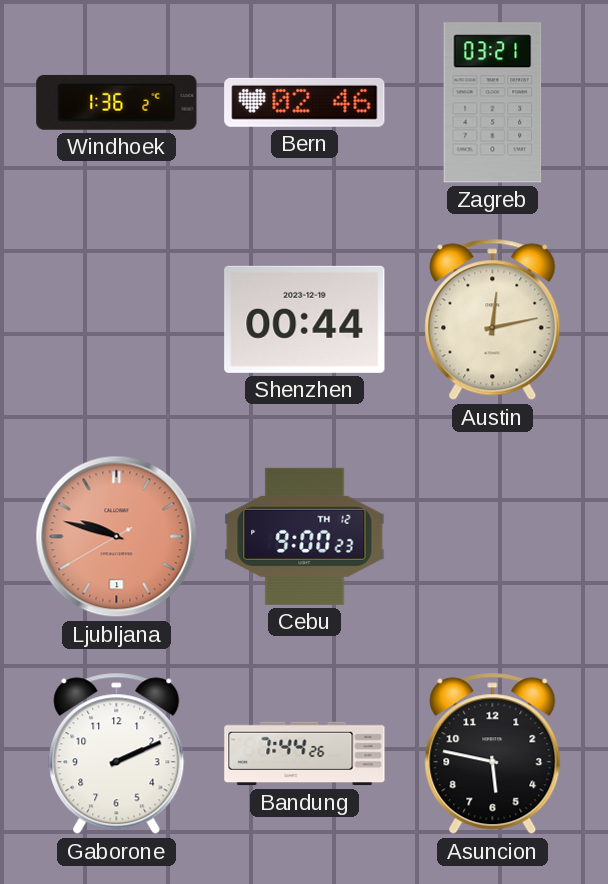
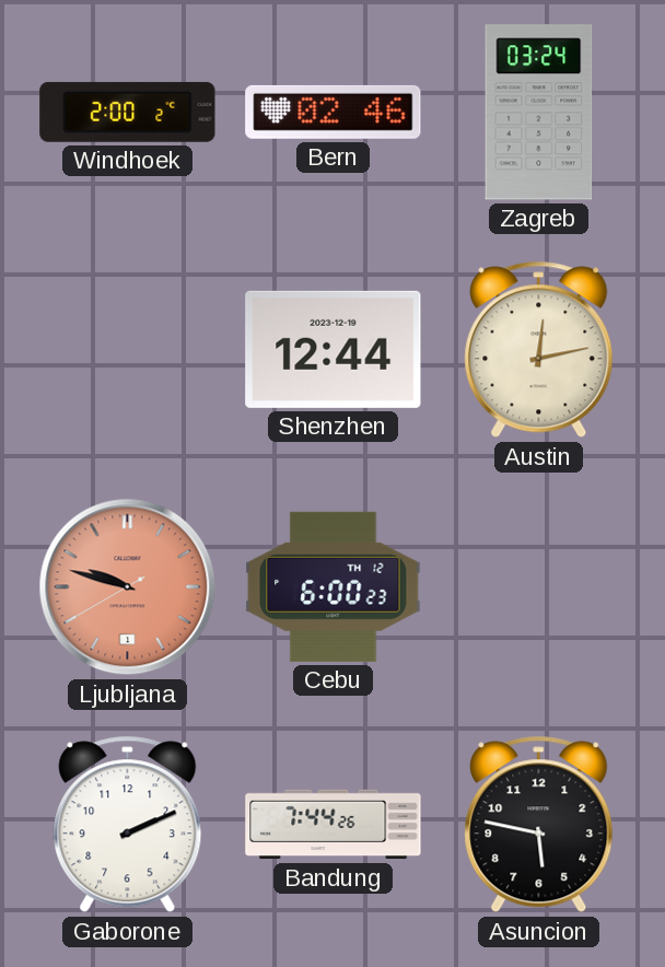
Windhoek: 1:36 -> 2:00
Zagreb: 03:21 -> 03:24
Shenzhen: 00:44 -> 12:44
Cebu: 9:00 -> 6:00
